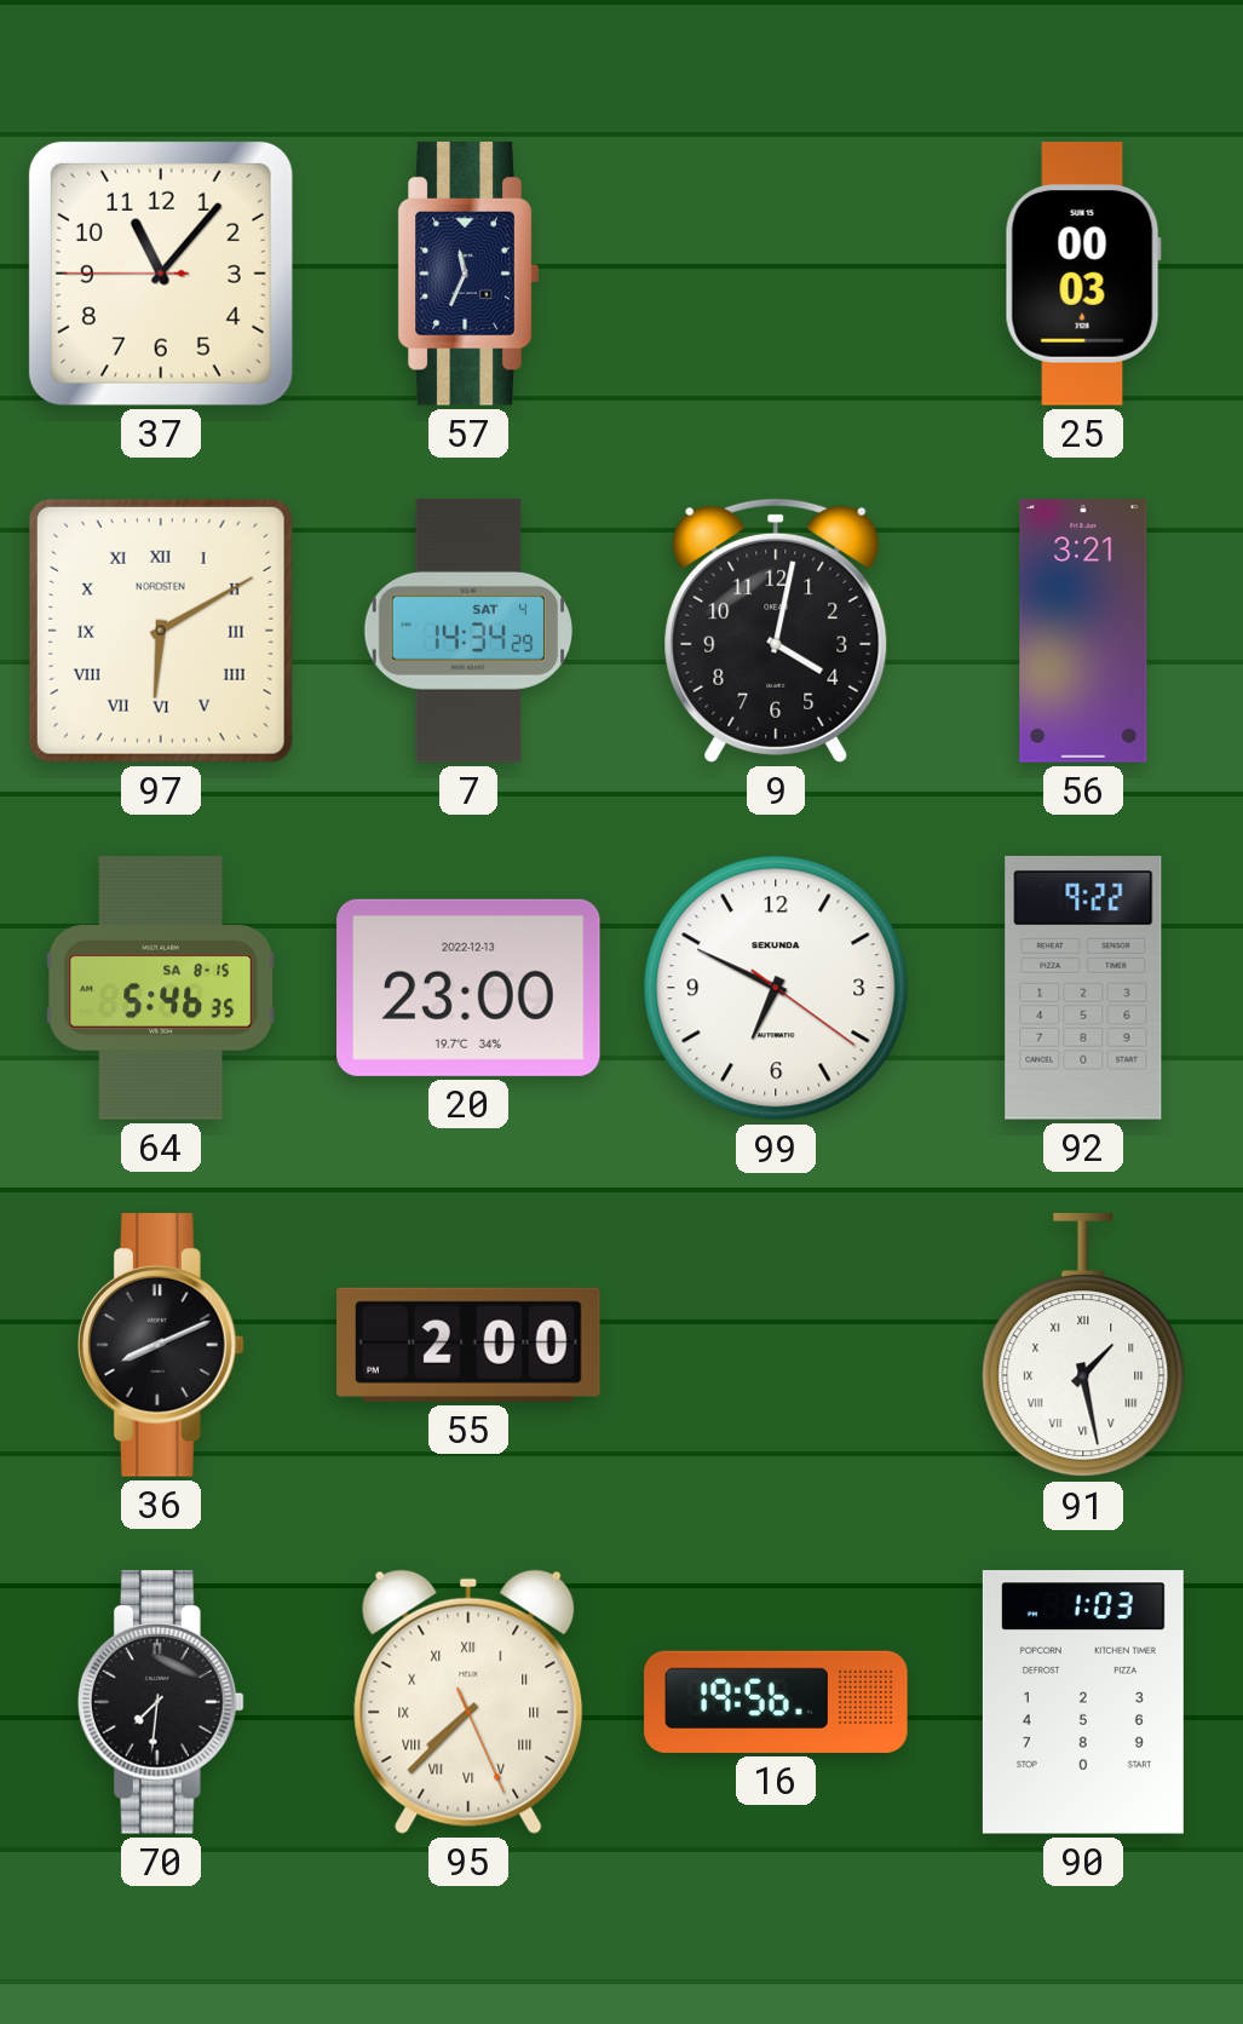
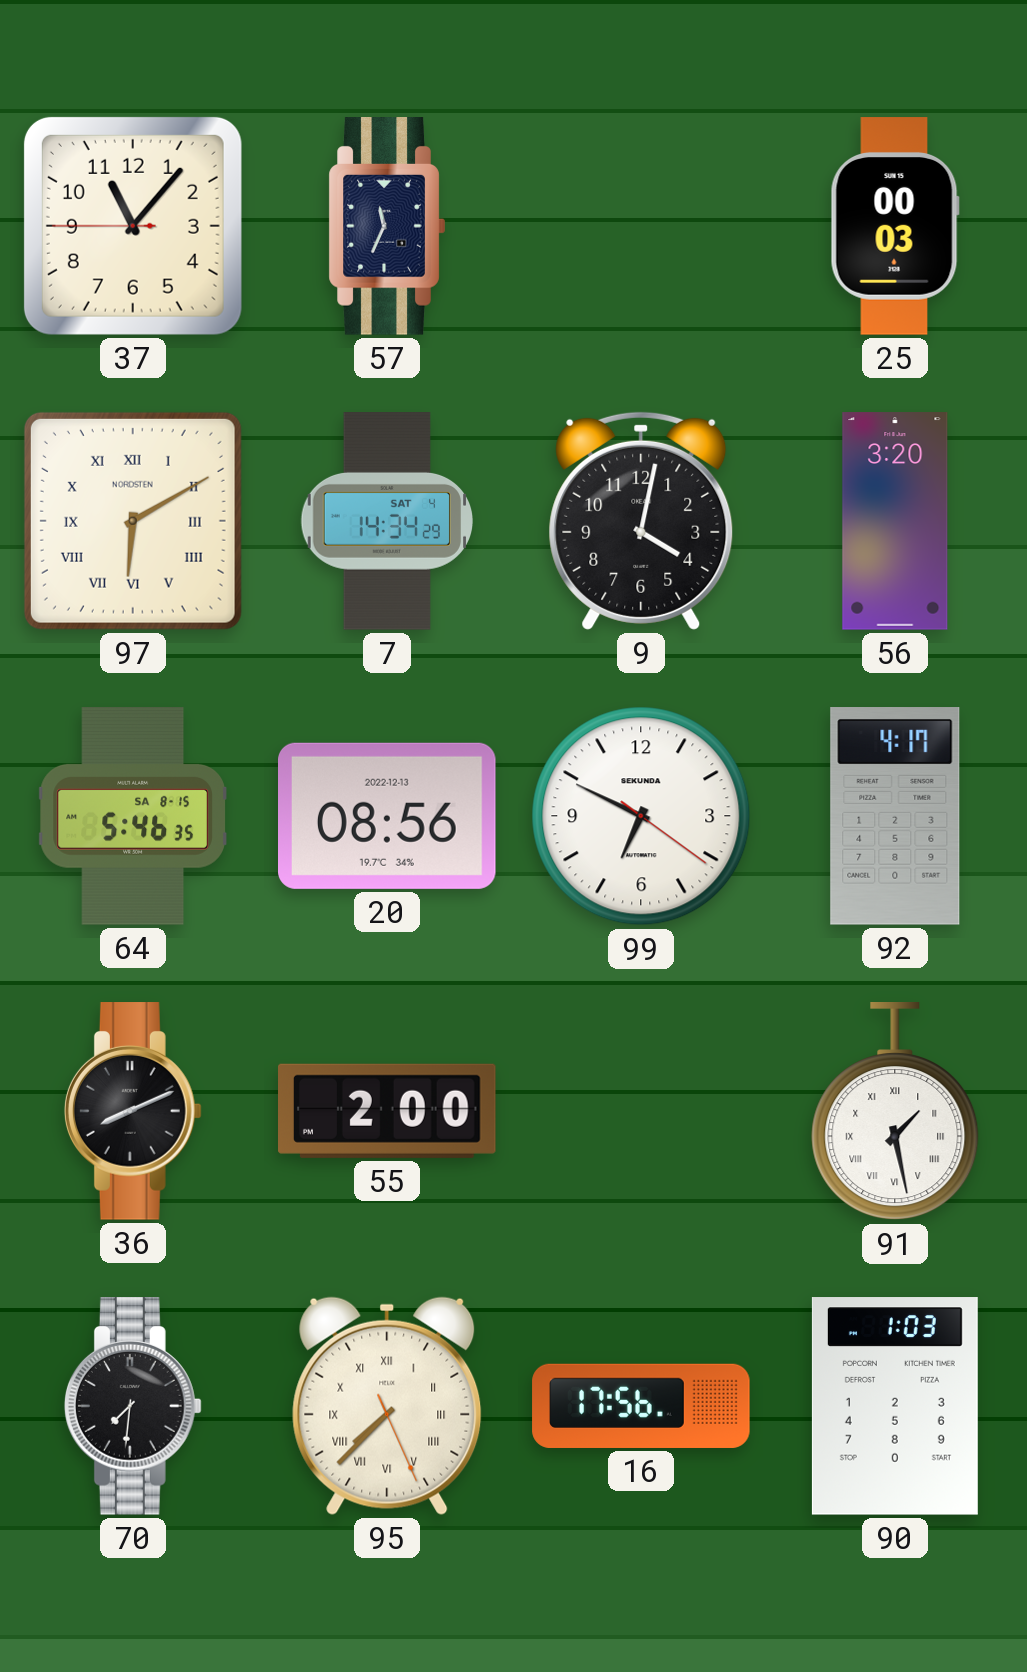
56: 3:21 -> 3:20
20: 23:00 -> 08:56
92: 9:22 -> 4:17
16: 19:56 -> 17:56
